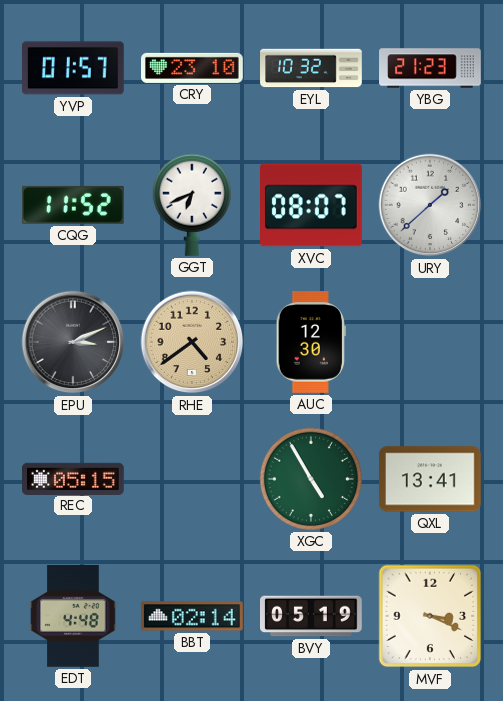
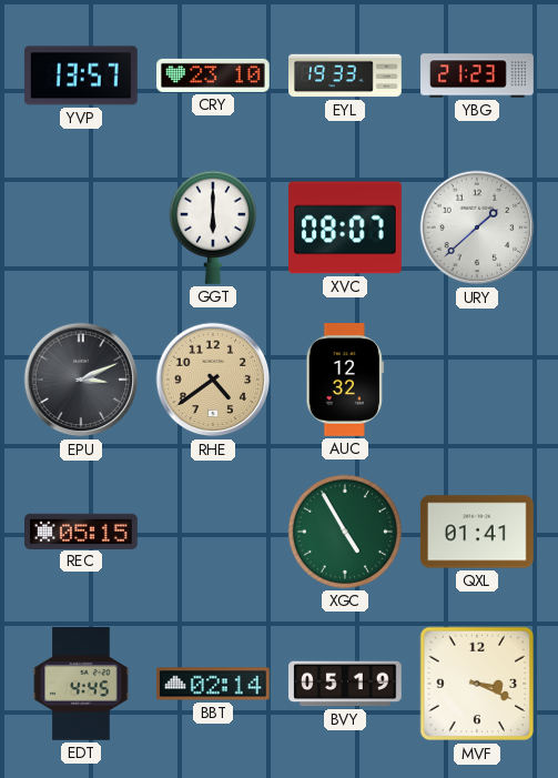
YVP: 01:57 -> 13:57
EYL: 10:32 -> 19:33
CQG: 11:52 -> none
GGT: 6:41 -> 6:00
AUC: 12:30 -> 12:32
QXL: 13:41 -> 01:41
EDT: 4:48 -> 4:45
